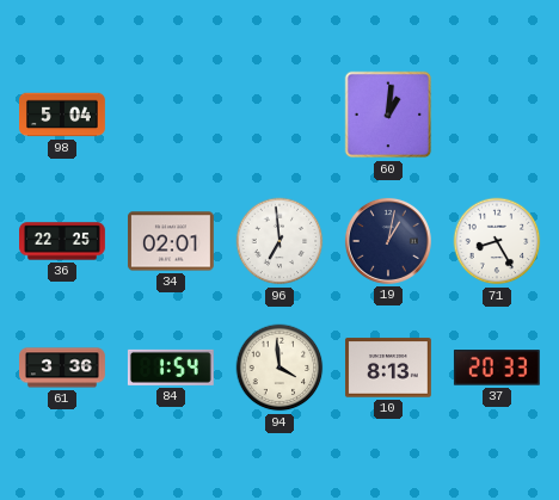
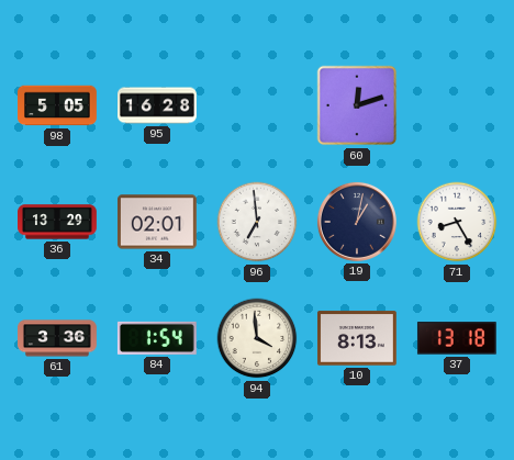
98: 5:04 -> 5:05
95: none -> 16:28
60: 1:01 -> 12:12
36: 22:25 -> 13:29
37: 20:33 -> 13:18
